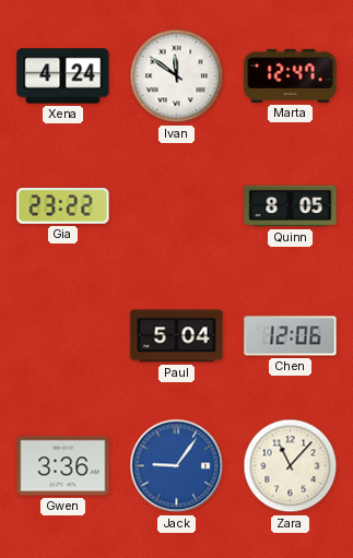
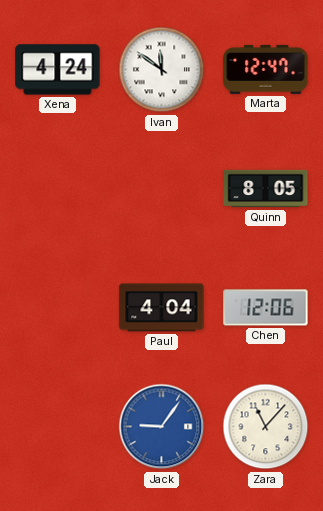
Gia: 23:22 -> none
Paul: 5:04 -> 4:04
Gwen: 3:36 -> none
